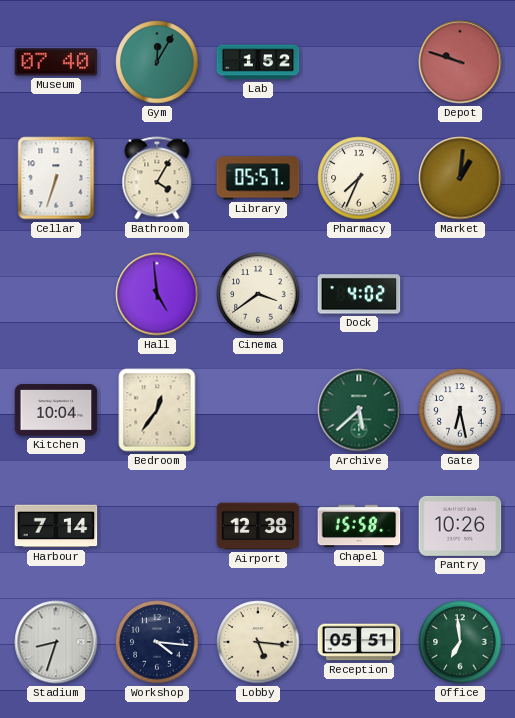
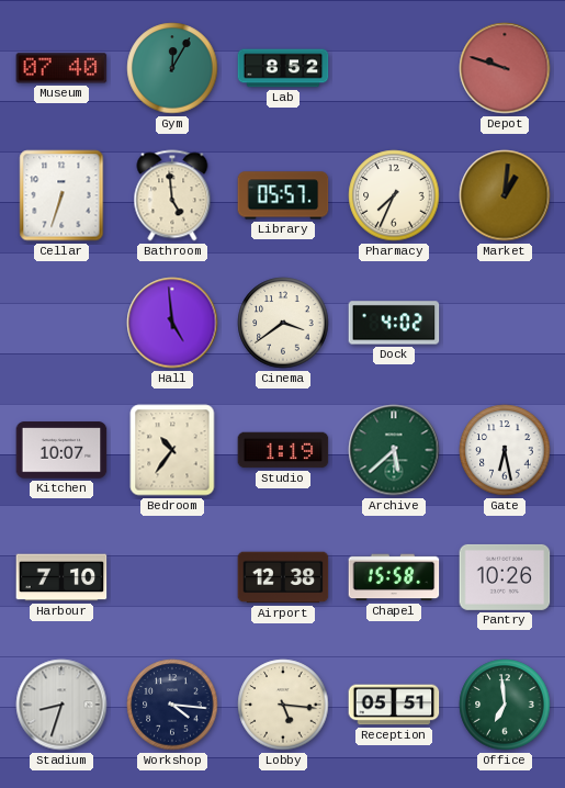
Lab: 1:52 -> 8:52
Bathroom: 4:05 -> 4:59
Kitchen: 10:04 -> 10:07
Bedroom: 12:36 -> 10:36
Studio: none -> 1:19
Harbour: 7:14 -> 7:10
